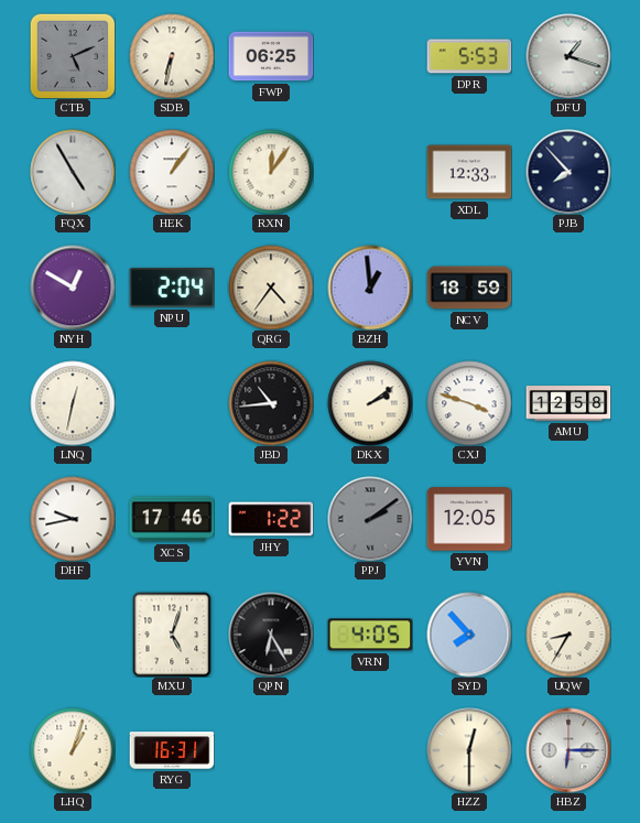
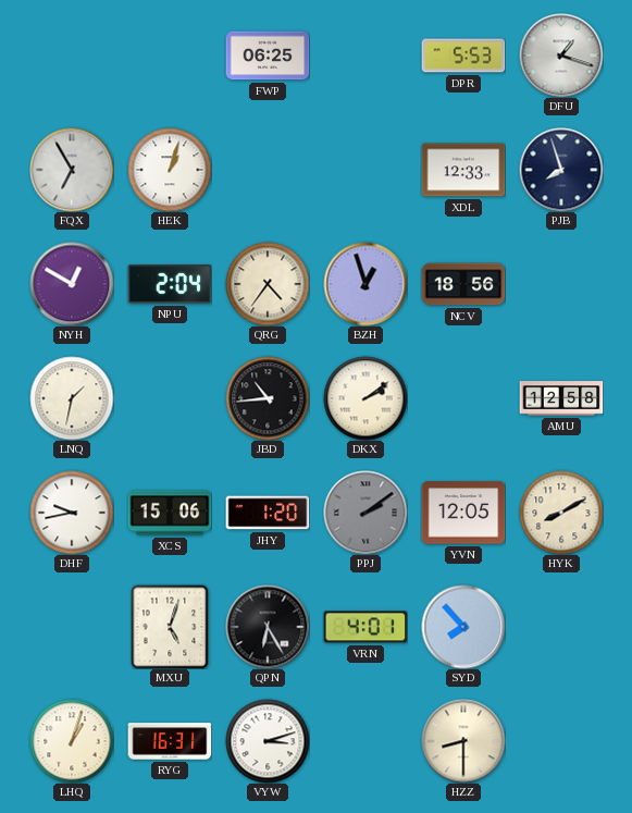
CTB: 5:11 -> none
SDB: 6:32 -> none
FQX: 4:55 -> 6:55
HEK: 1:06 -> 1:03
RXN: 12:06 -> none
PJB: 7:53 -> 7:57
BZH: 12:59 -> 12:57
NCV: 18:59 -> 18:56
LNQ: 12:32 -> 1:32
CXJ: 3:48 -> none
XCS: 17:46 -> 15:06
JHY: 1:22 -> 1:20
HYK: none -> 8:10
VRN: 4:05 -> 4:01
UQW: 8:35 -> none
VYW: none -> 3:12
HZZ: 12:30 -> 8:30
HBZ: 6:15 -> none
